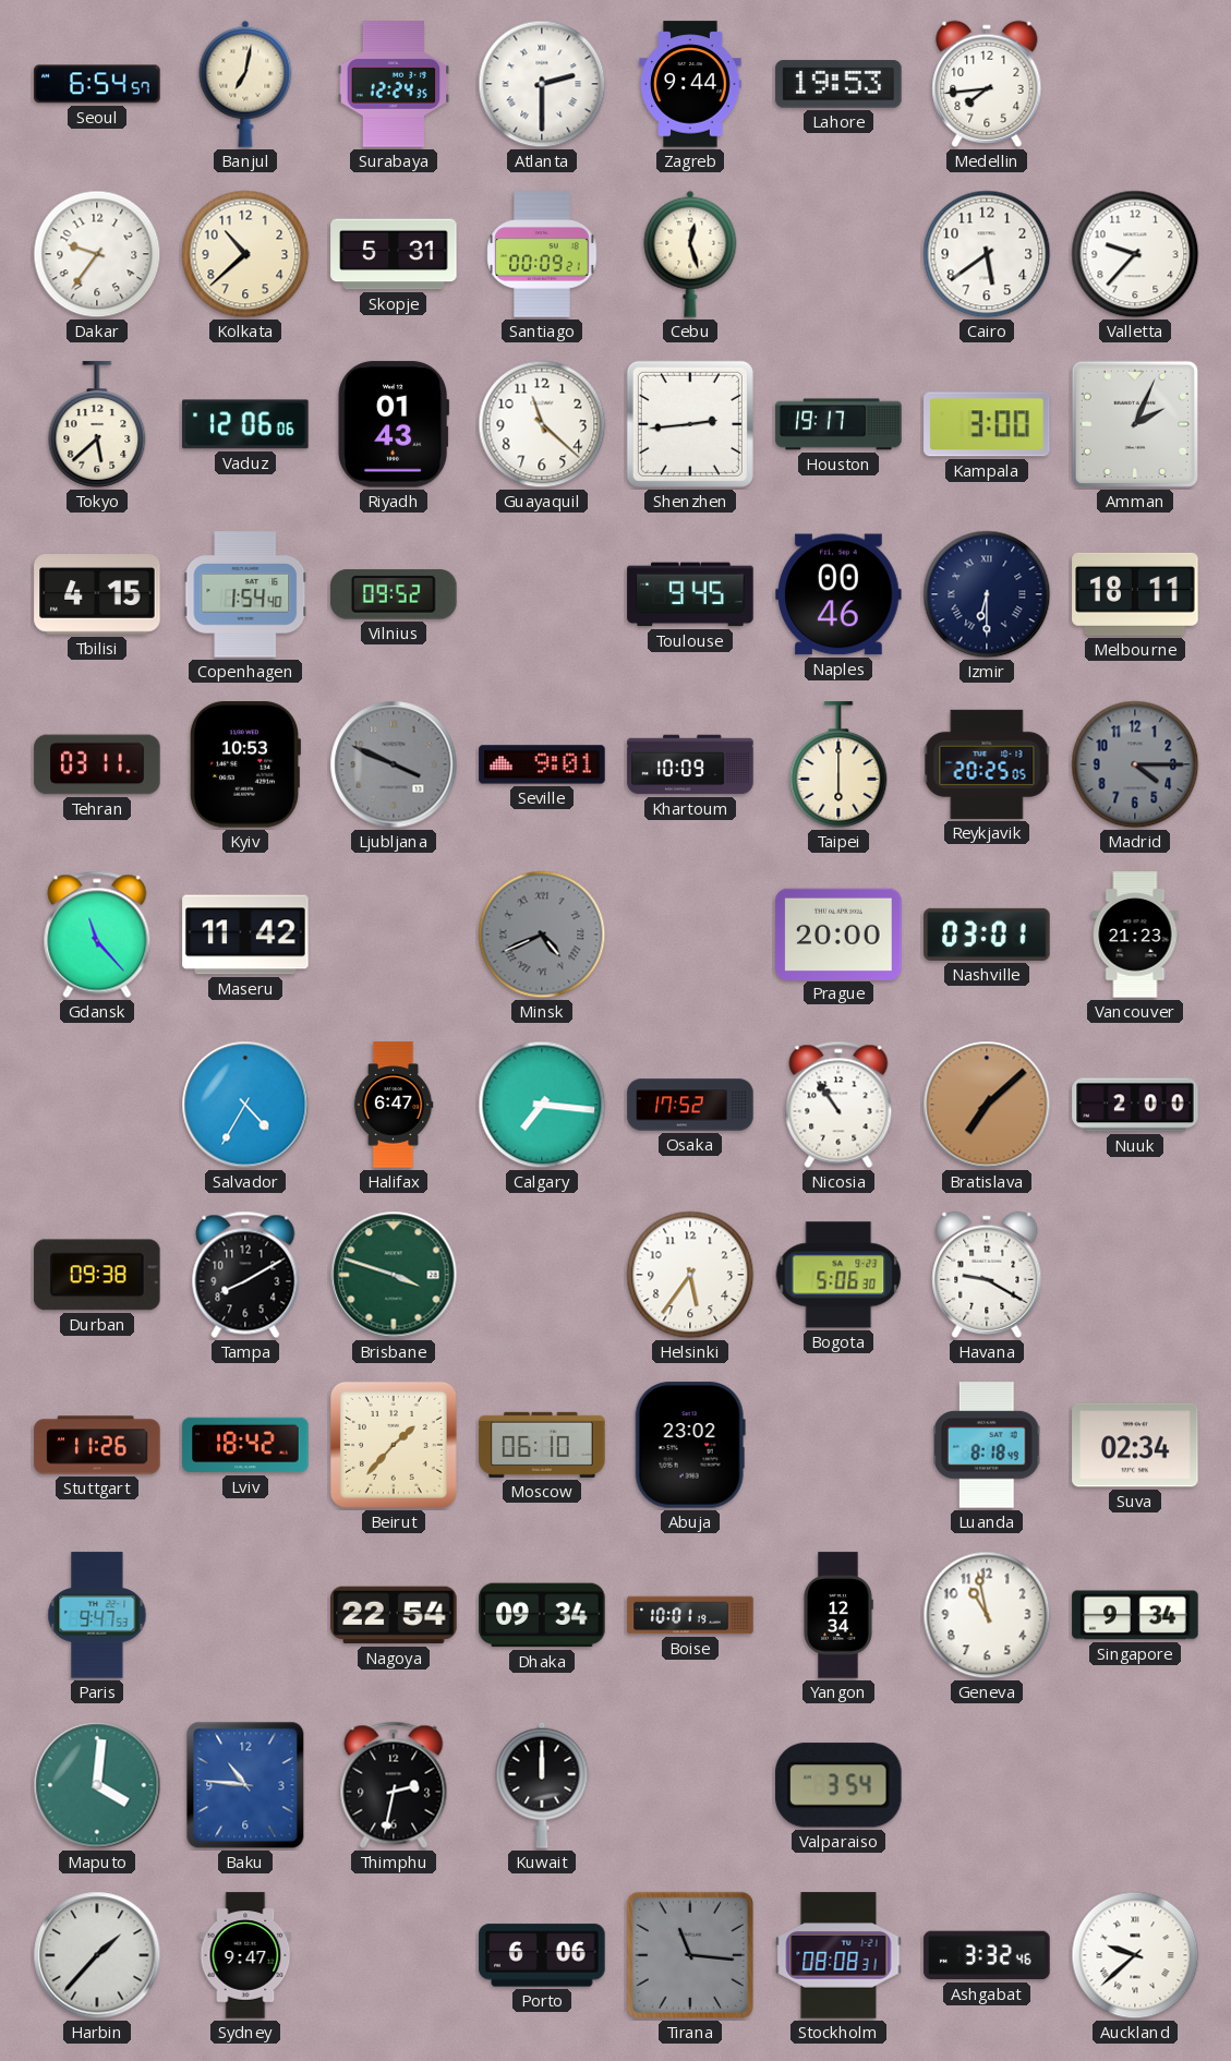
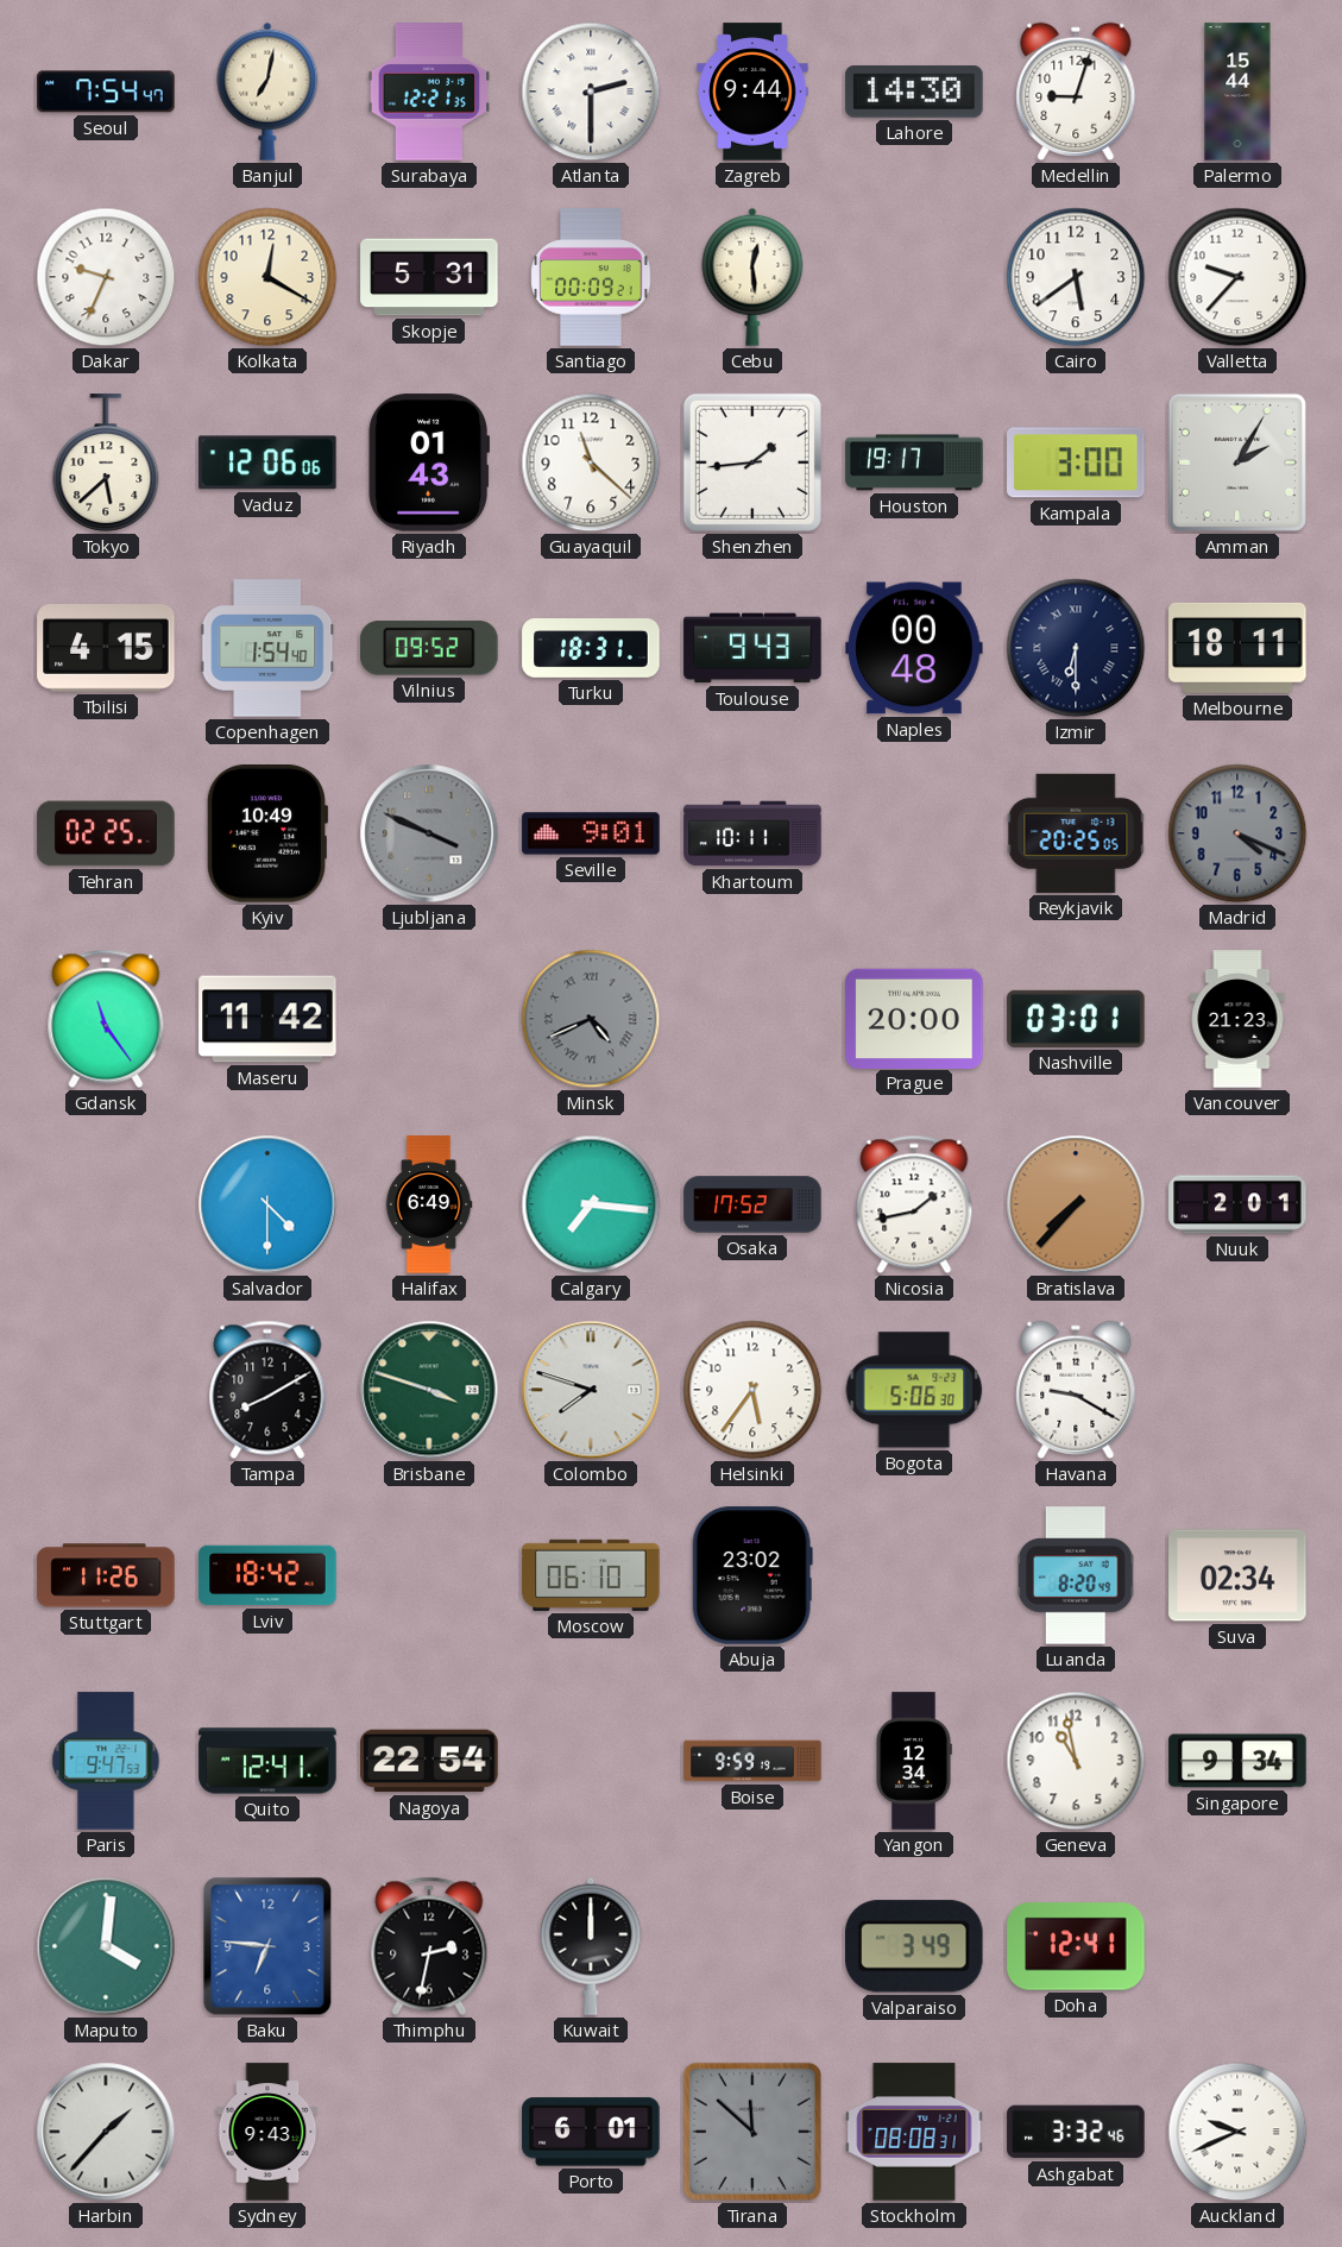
Seoul: 6:54 -> 7:54
Surabaya: 12:24 -> 12:21
Lahore: 19:53 -> 14:30
Medellin: 7:44 -> 9:03
Palermo: none -> 15:44
Dakar: 9:36 -> 9:34
Kolkata: 10:38 -> 12:20
Cebu: 12:27 -> 12:29
Shenzhen: 2:44 -> 1:44
Amman: 2:04 -> 2:05
Turku: none -> 18:31
Toulouse: 9:45 -> 9:43
Naples: 00:46 -> 00:48
Tehran: 03:11 -> 02:25
Kyiv: 10:53 -> 10:49
Khartoum: 10:09 -> 10:11
Taipei: 6:00 -> none
Madrid: 4:15 -> 4:19
Gdansk: 11:23 -> 11:24
Salvador: 4:35 -> 4:30
Halifax: 6:47 -> 6:49
Nicosia: 10:54 -> 1:43
Bratislava: 7:08 -> 7:37
Nuuk: 2:00 -> 2:01
Durban: 09:38 -> none
Colombo: none -> 7:48
Beirut: 1:37 -> none
Luanda: 8:18 -> 8:20
Quito: none -> 12:41
Dhaka: 09:34 -> none
Boise: 10:01 -> 9:59
Baku: 10:46 -> 6:46
Valparaiso: 3:54 -> 3:49
Doha: none -> 12:41
Sydney: 9:47 -> 9:43
Porto: 6:06 -> 6:01
Tirana: 11:16 -> 11:52
Auckland: 9:38 -> 9:41
